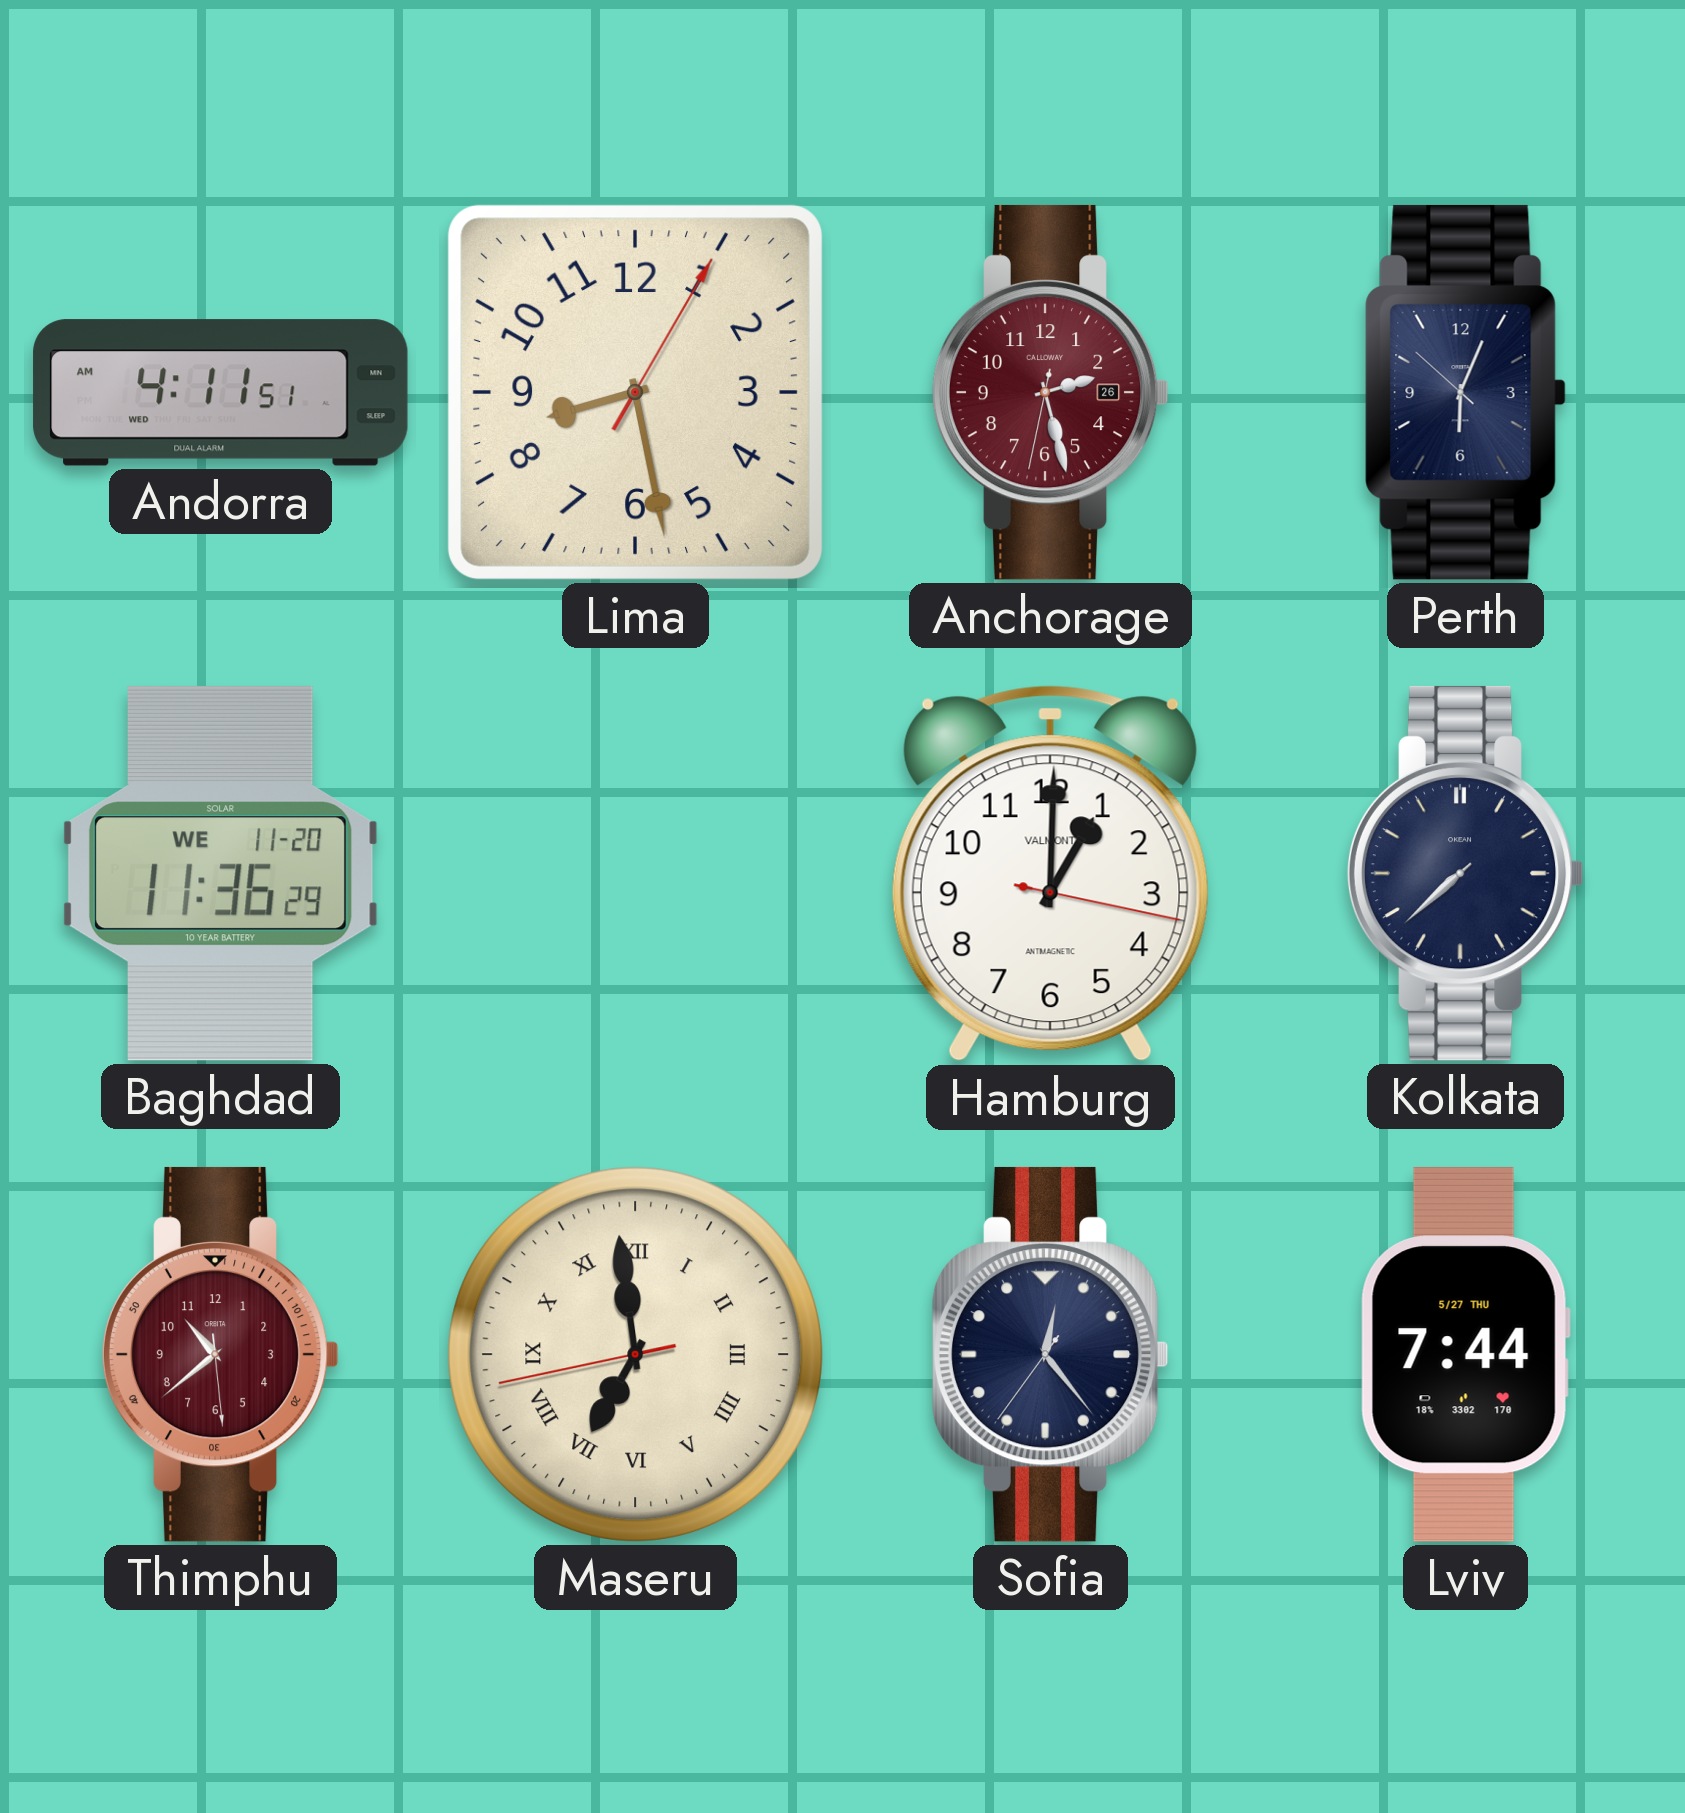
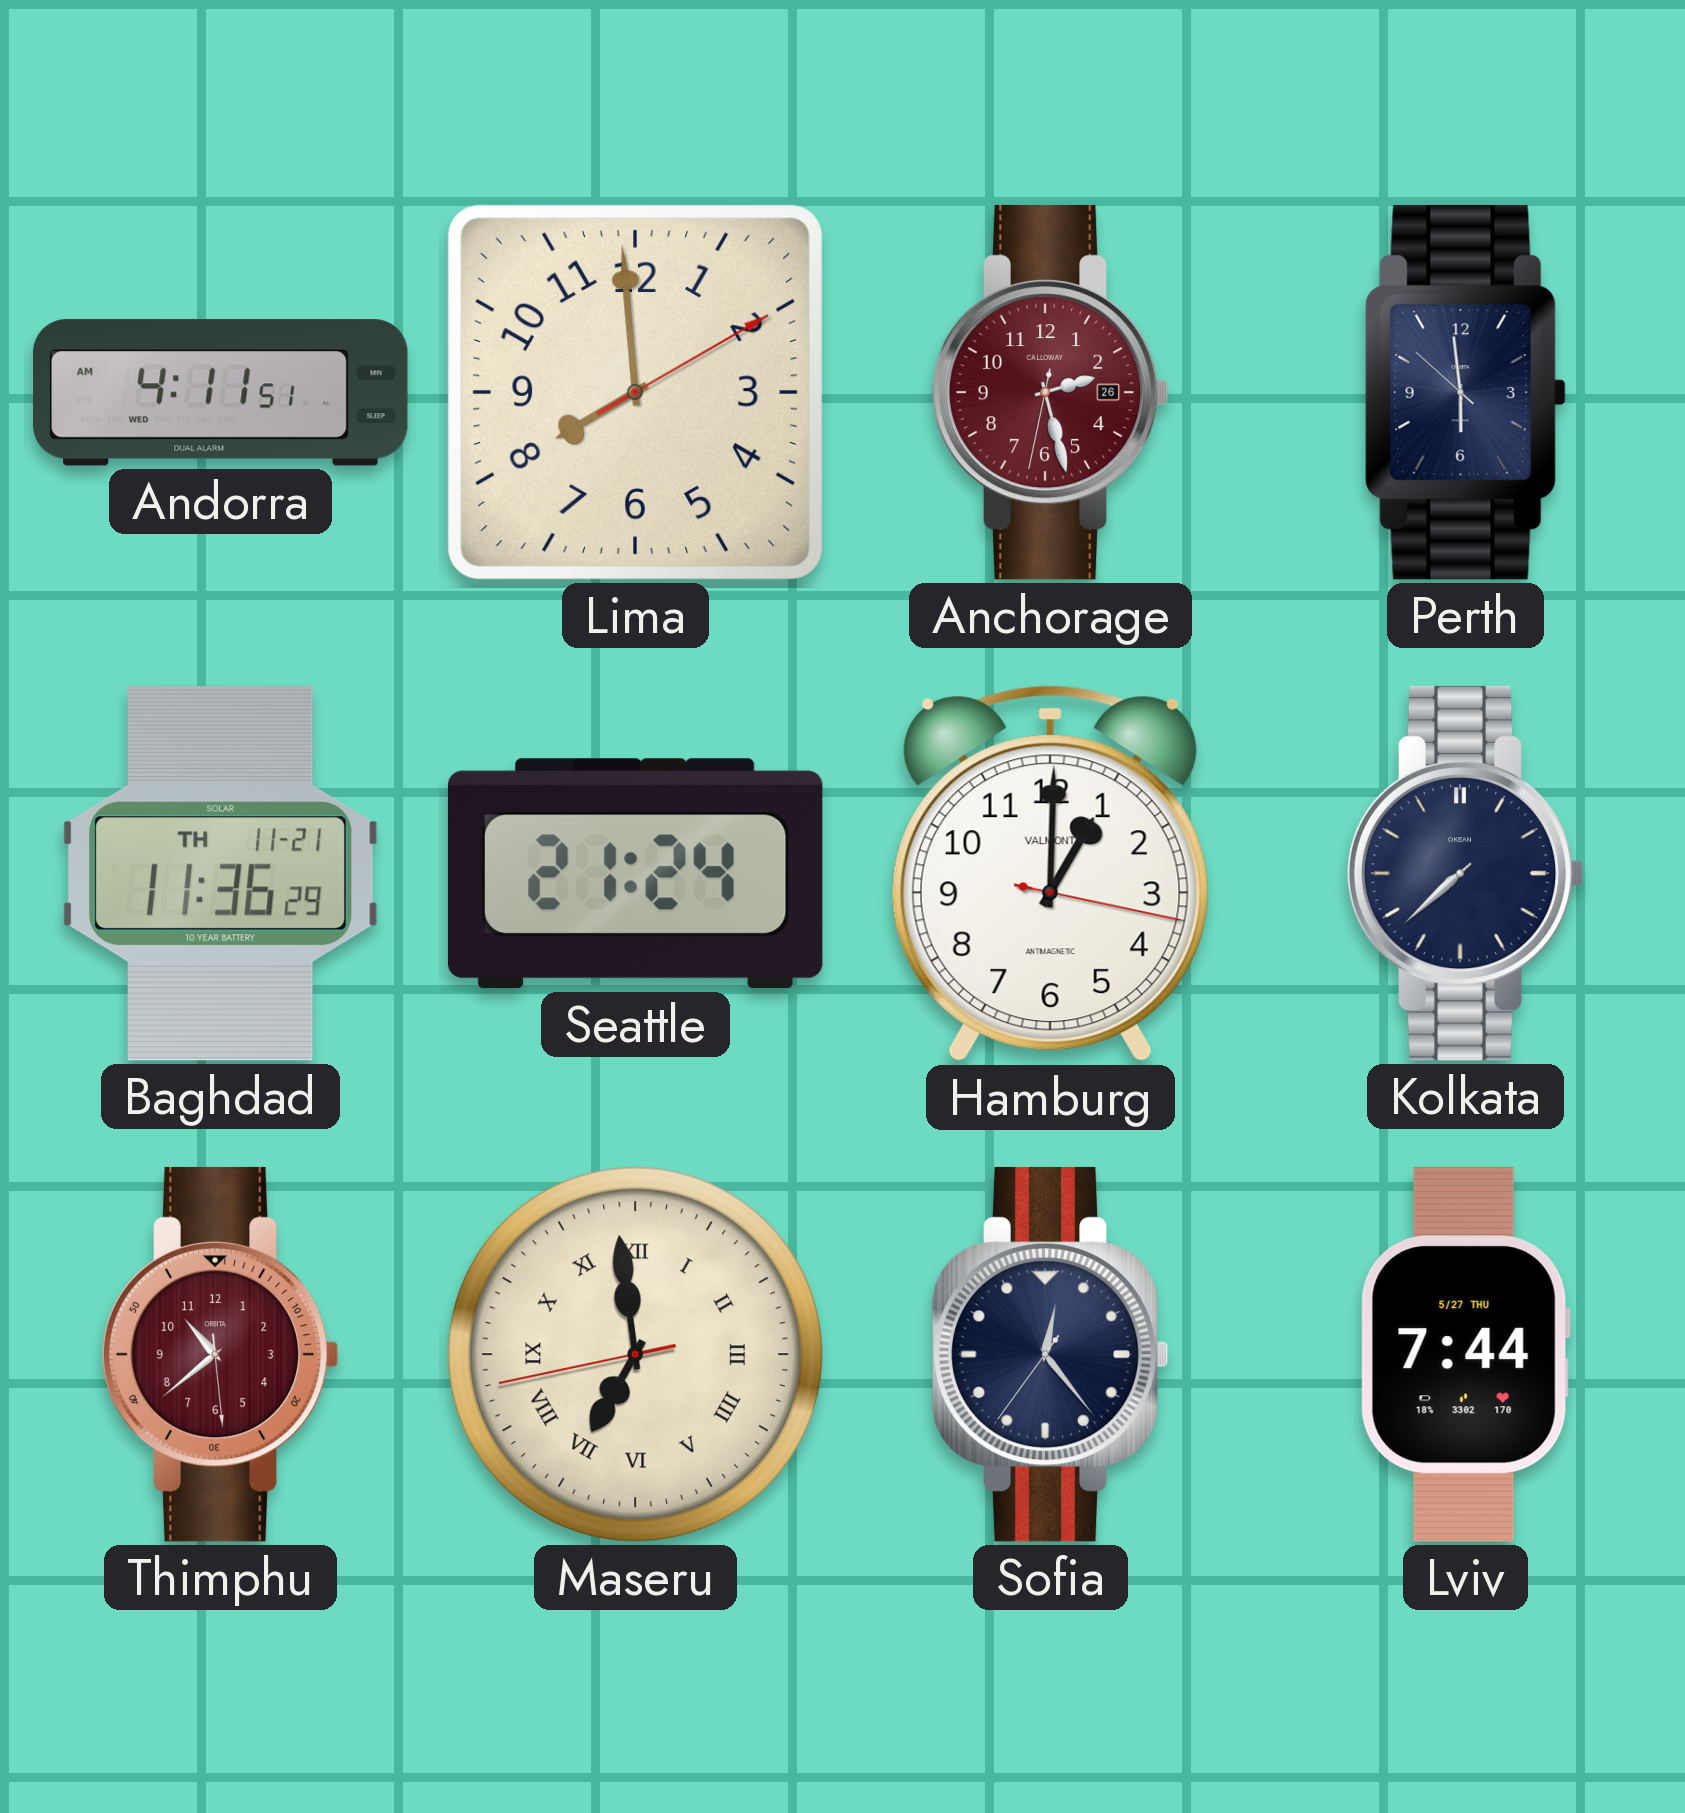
Lima: 8:28 -> 7:59
Perth: 6:03 -> 5:58
Baghdad date: WE 11-20 -> TH 11-21
Seattle: none -> 21:24
